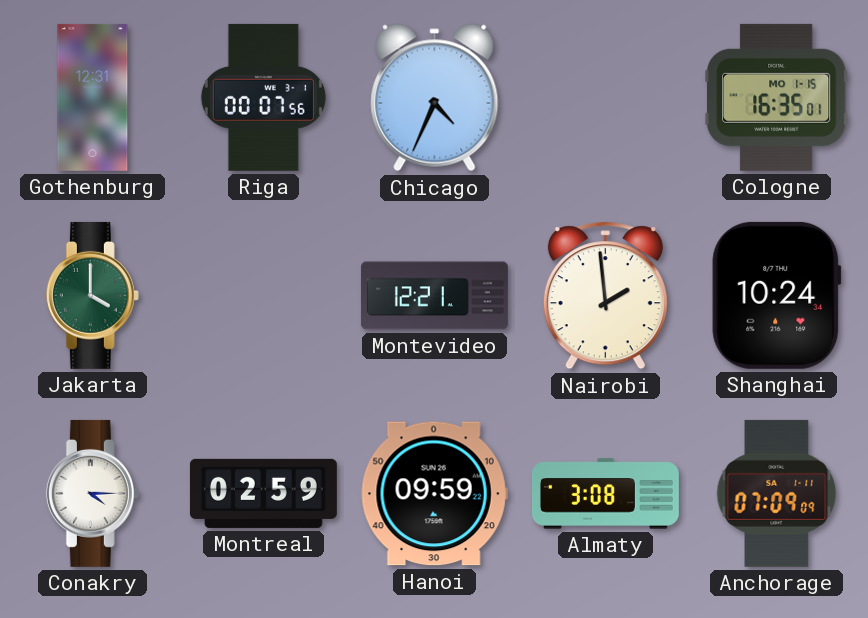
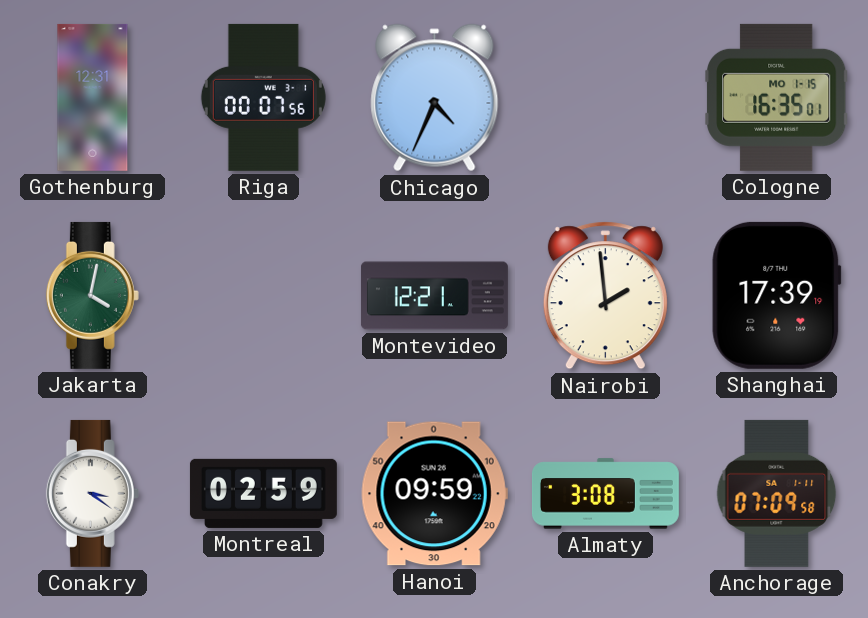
Jakarta: 4:00 -> 4:02
Shanghai: 10:24 -> 17:39
Conakry: 4:15 -> 3:21
Anchorage: 07:09:09 -> 07:09:58
